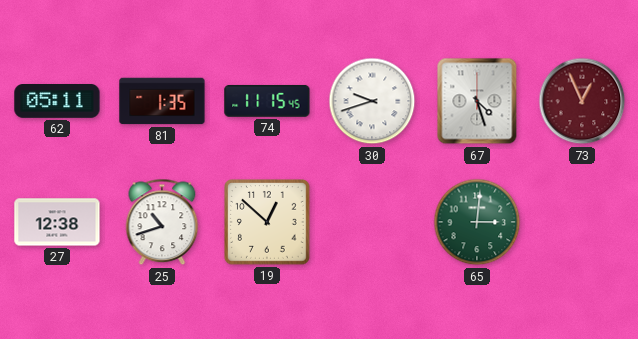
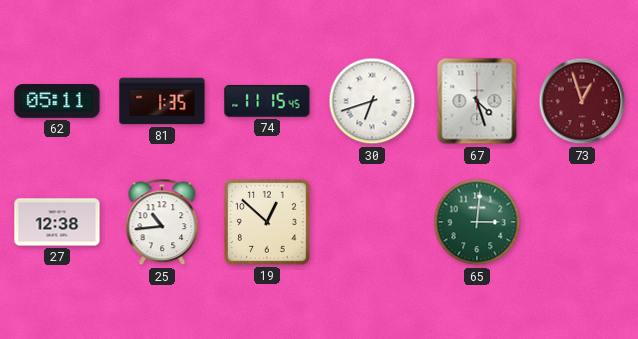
30: 9:42 -> 6:42
73: 12:56 -> 12:57
25: 10:42 -> 10:44
